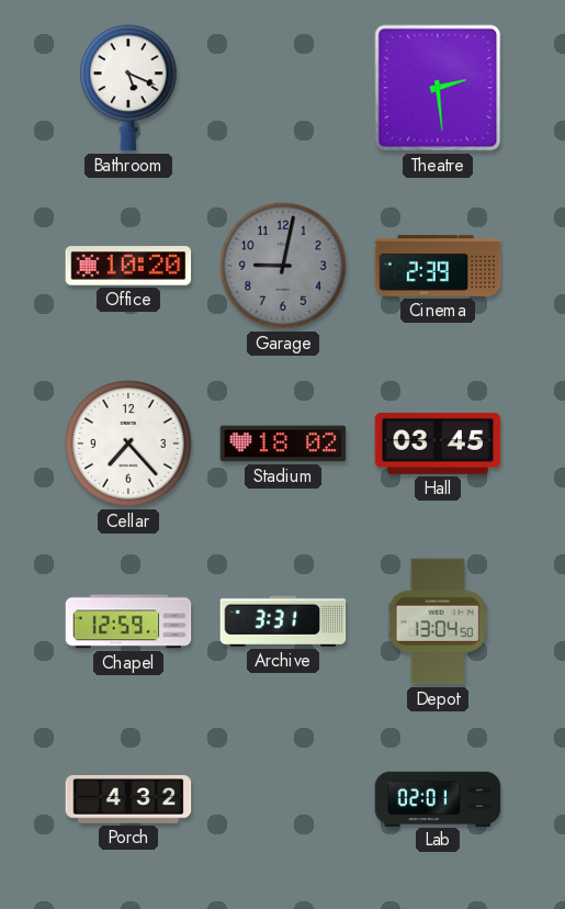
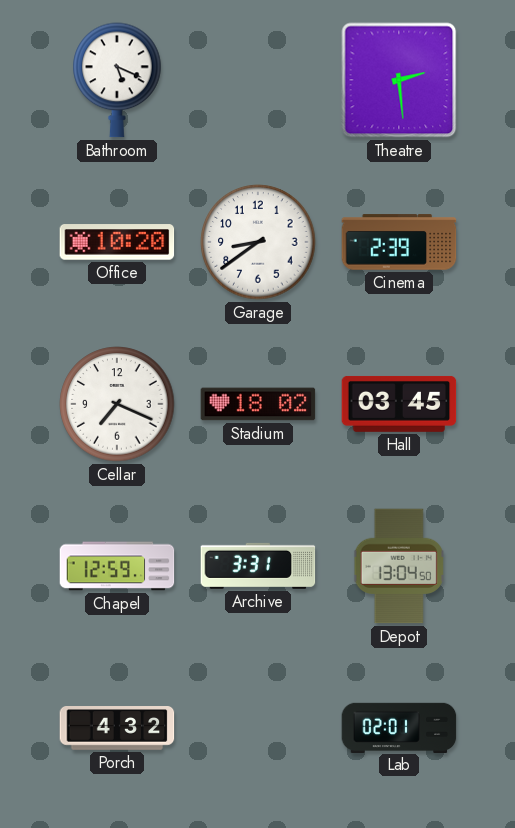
Garage: 9:02 -> 8:39
Garage dial: grey -> white
Cellar: 7:23 -> 7:19
